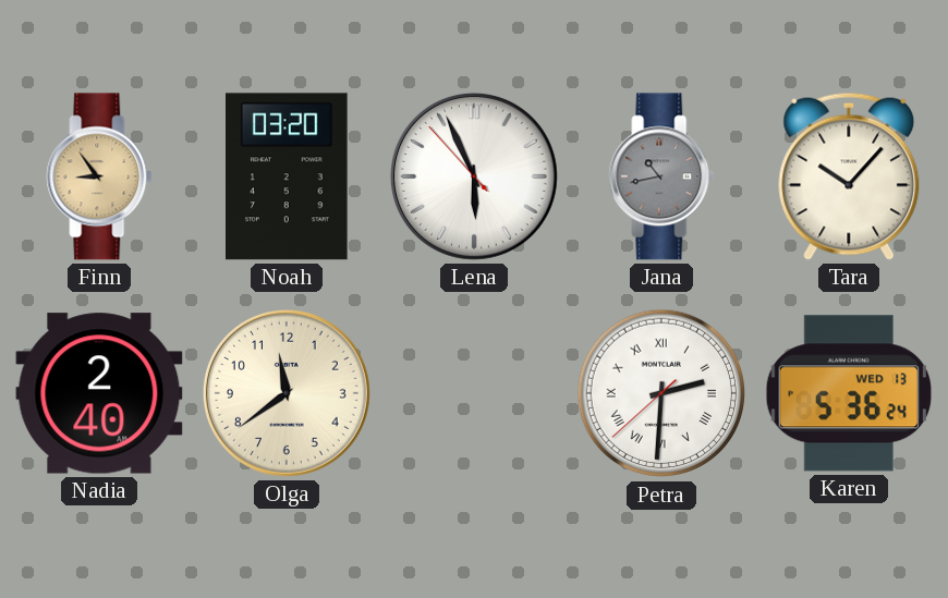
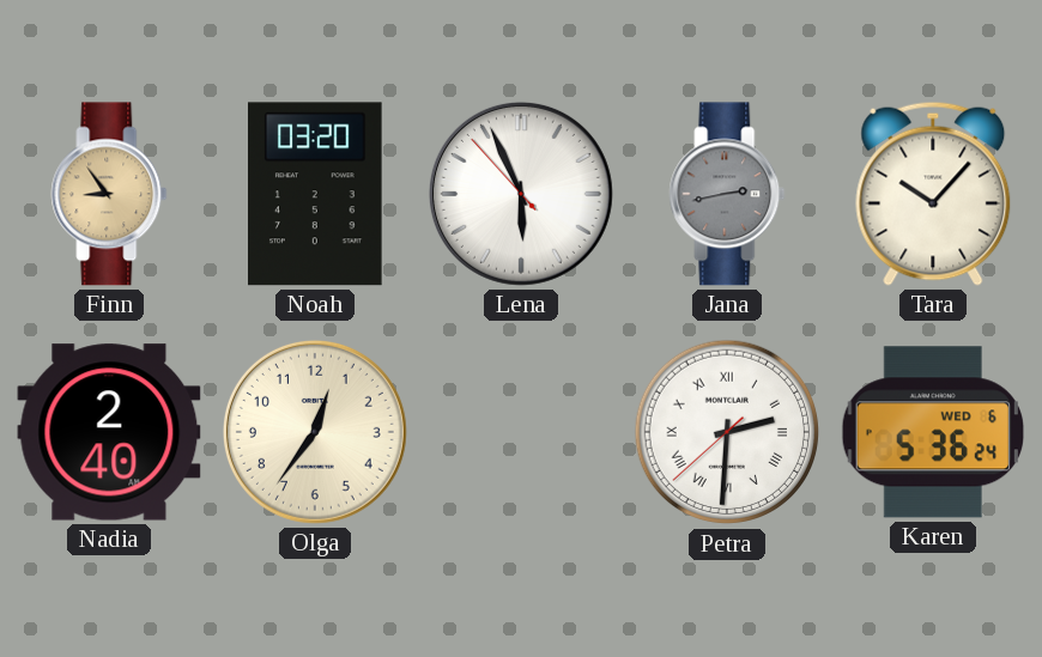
Jana: 10:43 -> 2:43
Olga: 11:39 -> 12:36
Karen date: WED 13 -> WED 6
